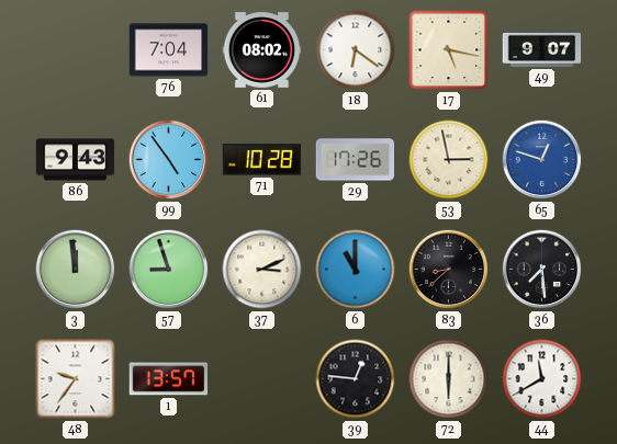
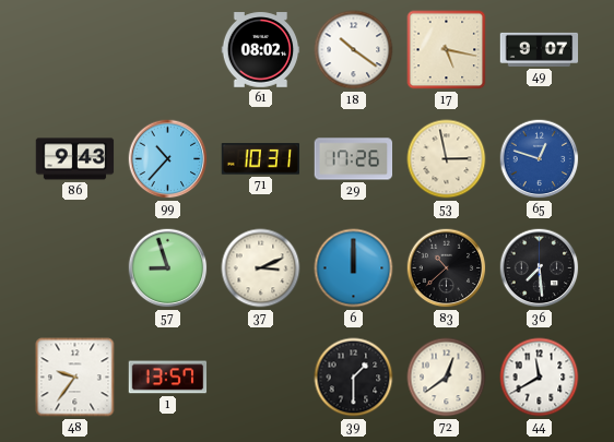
76: 7:04 -> none
18: 6:21 -> 10:21
99: 4:54 -> 10:37
71: 10:28 -> 10:31
3: 11:59 -> none
6: 11:00 -> 12:00
83: 8:38 -> 10:38
39: 12:46 -> 1:30
72: 6:00 -> 12:39
